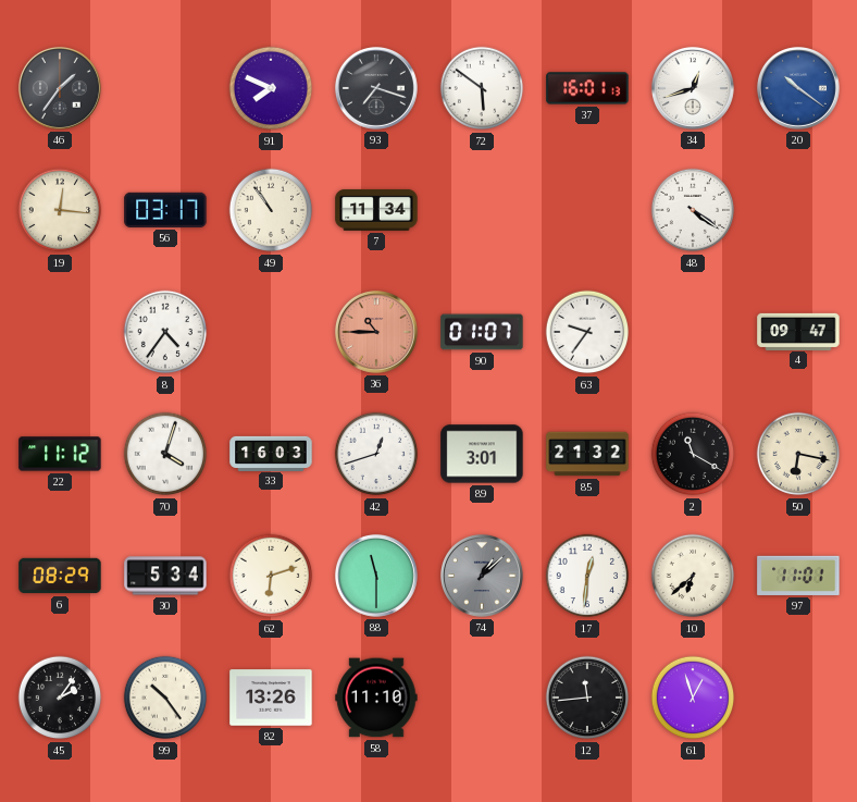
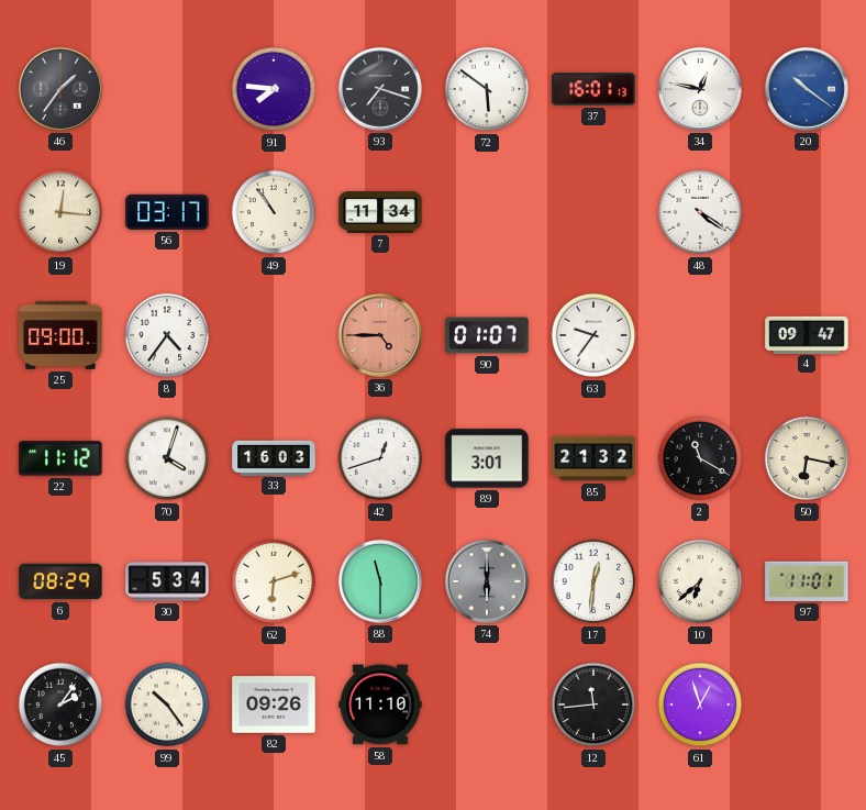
91: 7:49 -> 7:46
34: 12:42 -> 12:47
25: none -> 09:00
36: 10:45 -> 4:45
74: 1:08 -> 6:00
82: 13:26 -> 09:26
